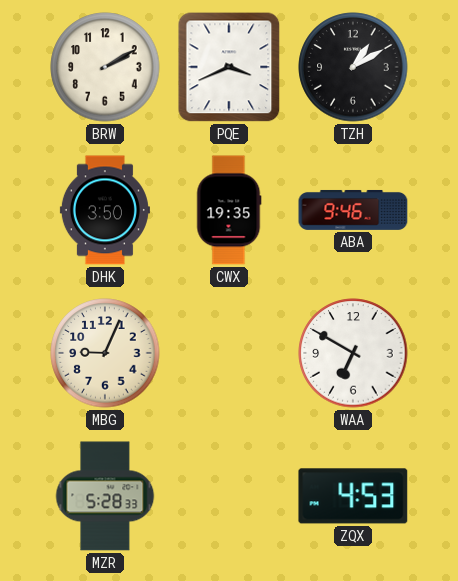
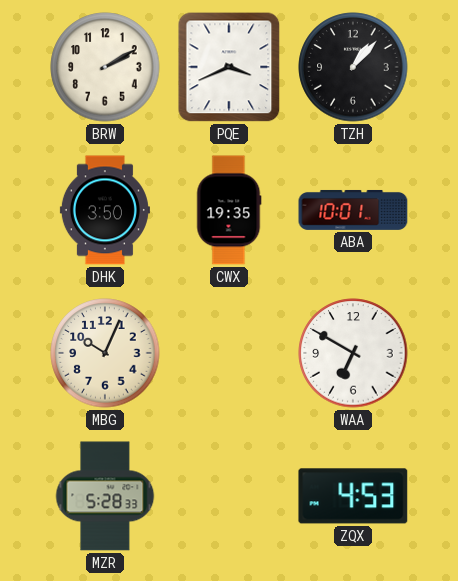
TZH: 1:10 -> 1:07
ABA: 9:46 -> 10:01
MBG: 9:04 -> 10:04
